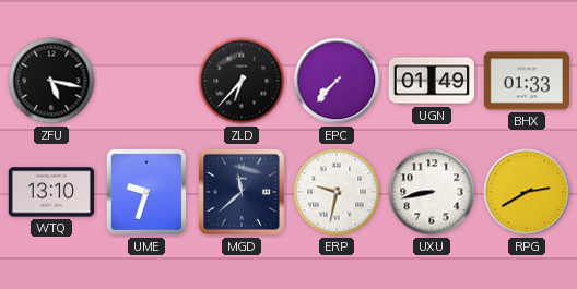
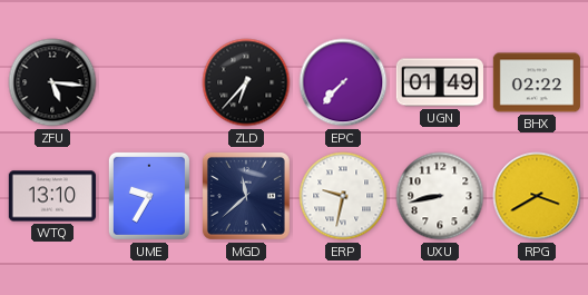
ZFU: 5:17 -> 5:16
BHX: 01:33 -> 02:22
UME: 9:33 -> 9:35
RPG: 2:40 -> 3:40
